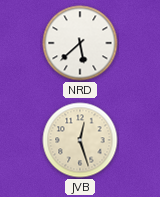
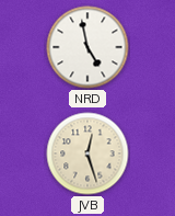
NRD: 5:38 -> 4:58
